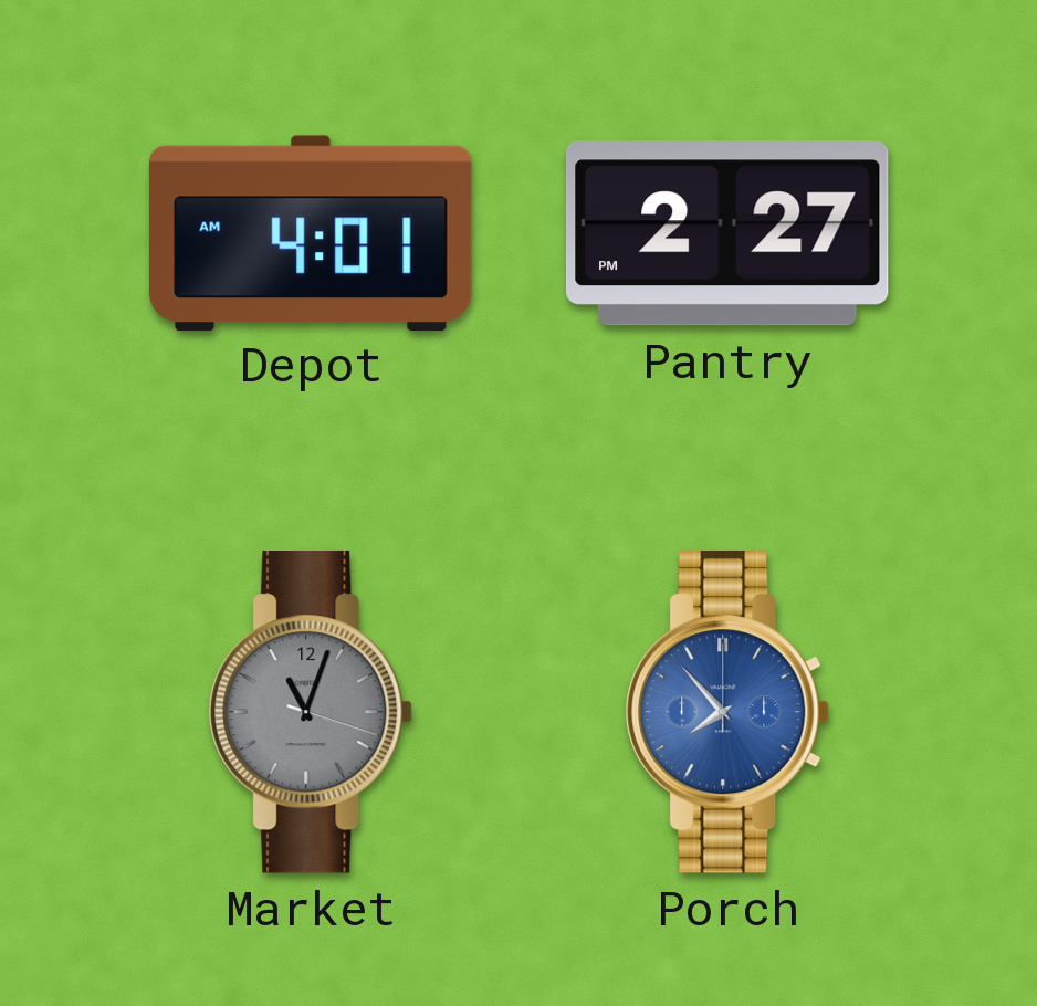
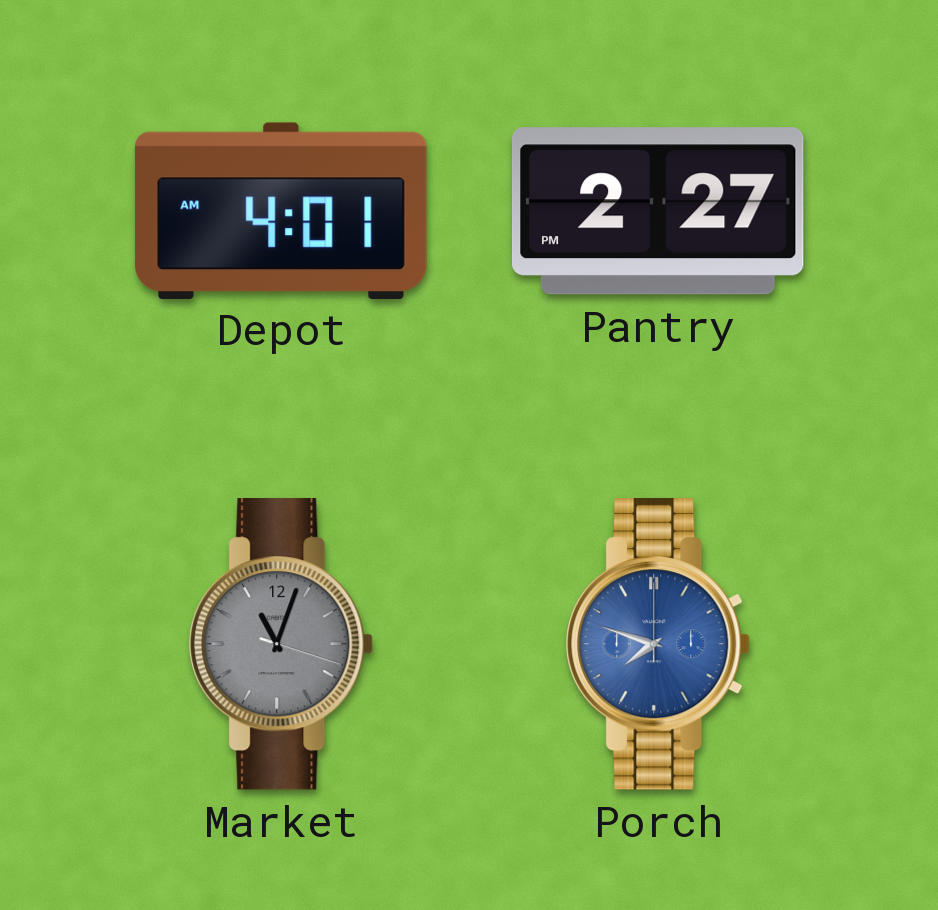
Porch: 7:53 -> 7:48
